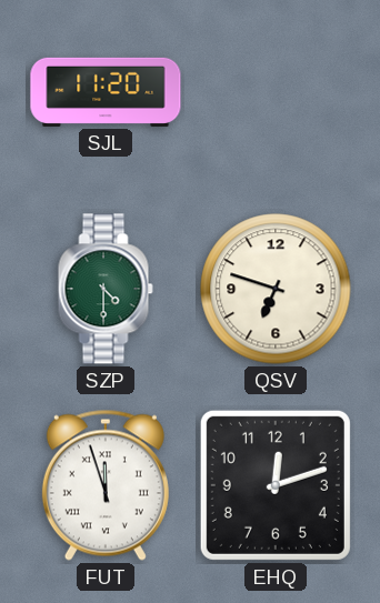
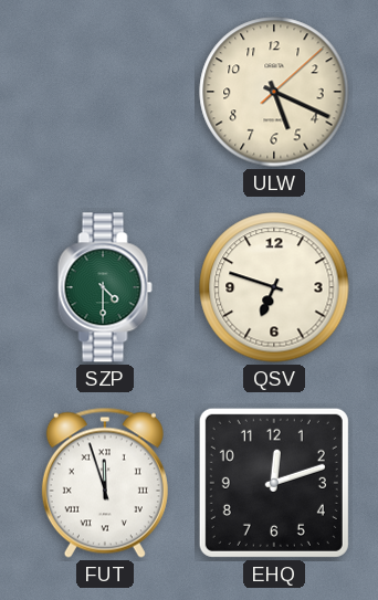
SJL: 11:20 -> none
ULW: none -> 5:19
